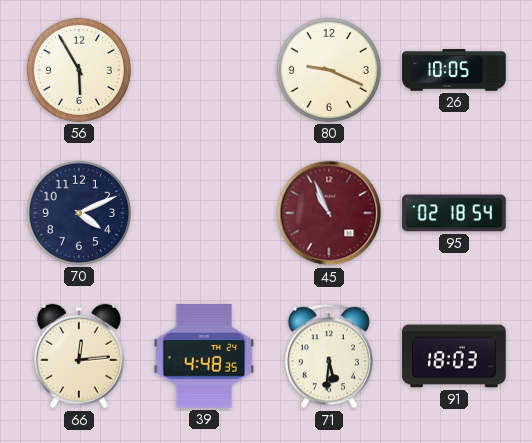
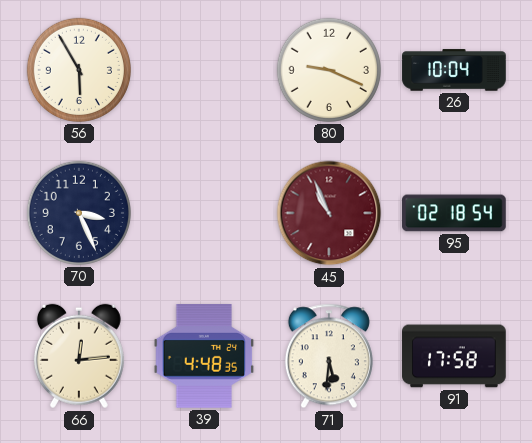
26: 10:05 -> 10:04
70: 4:11 -> 3:26
91: 18:03 -> 17:58
